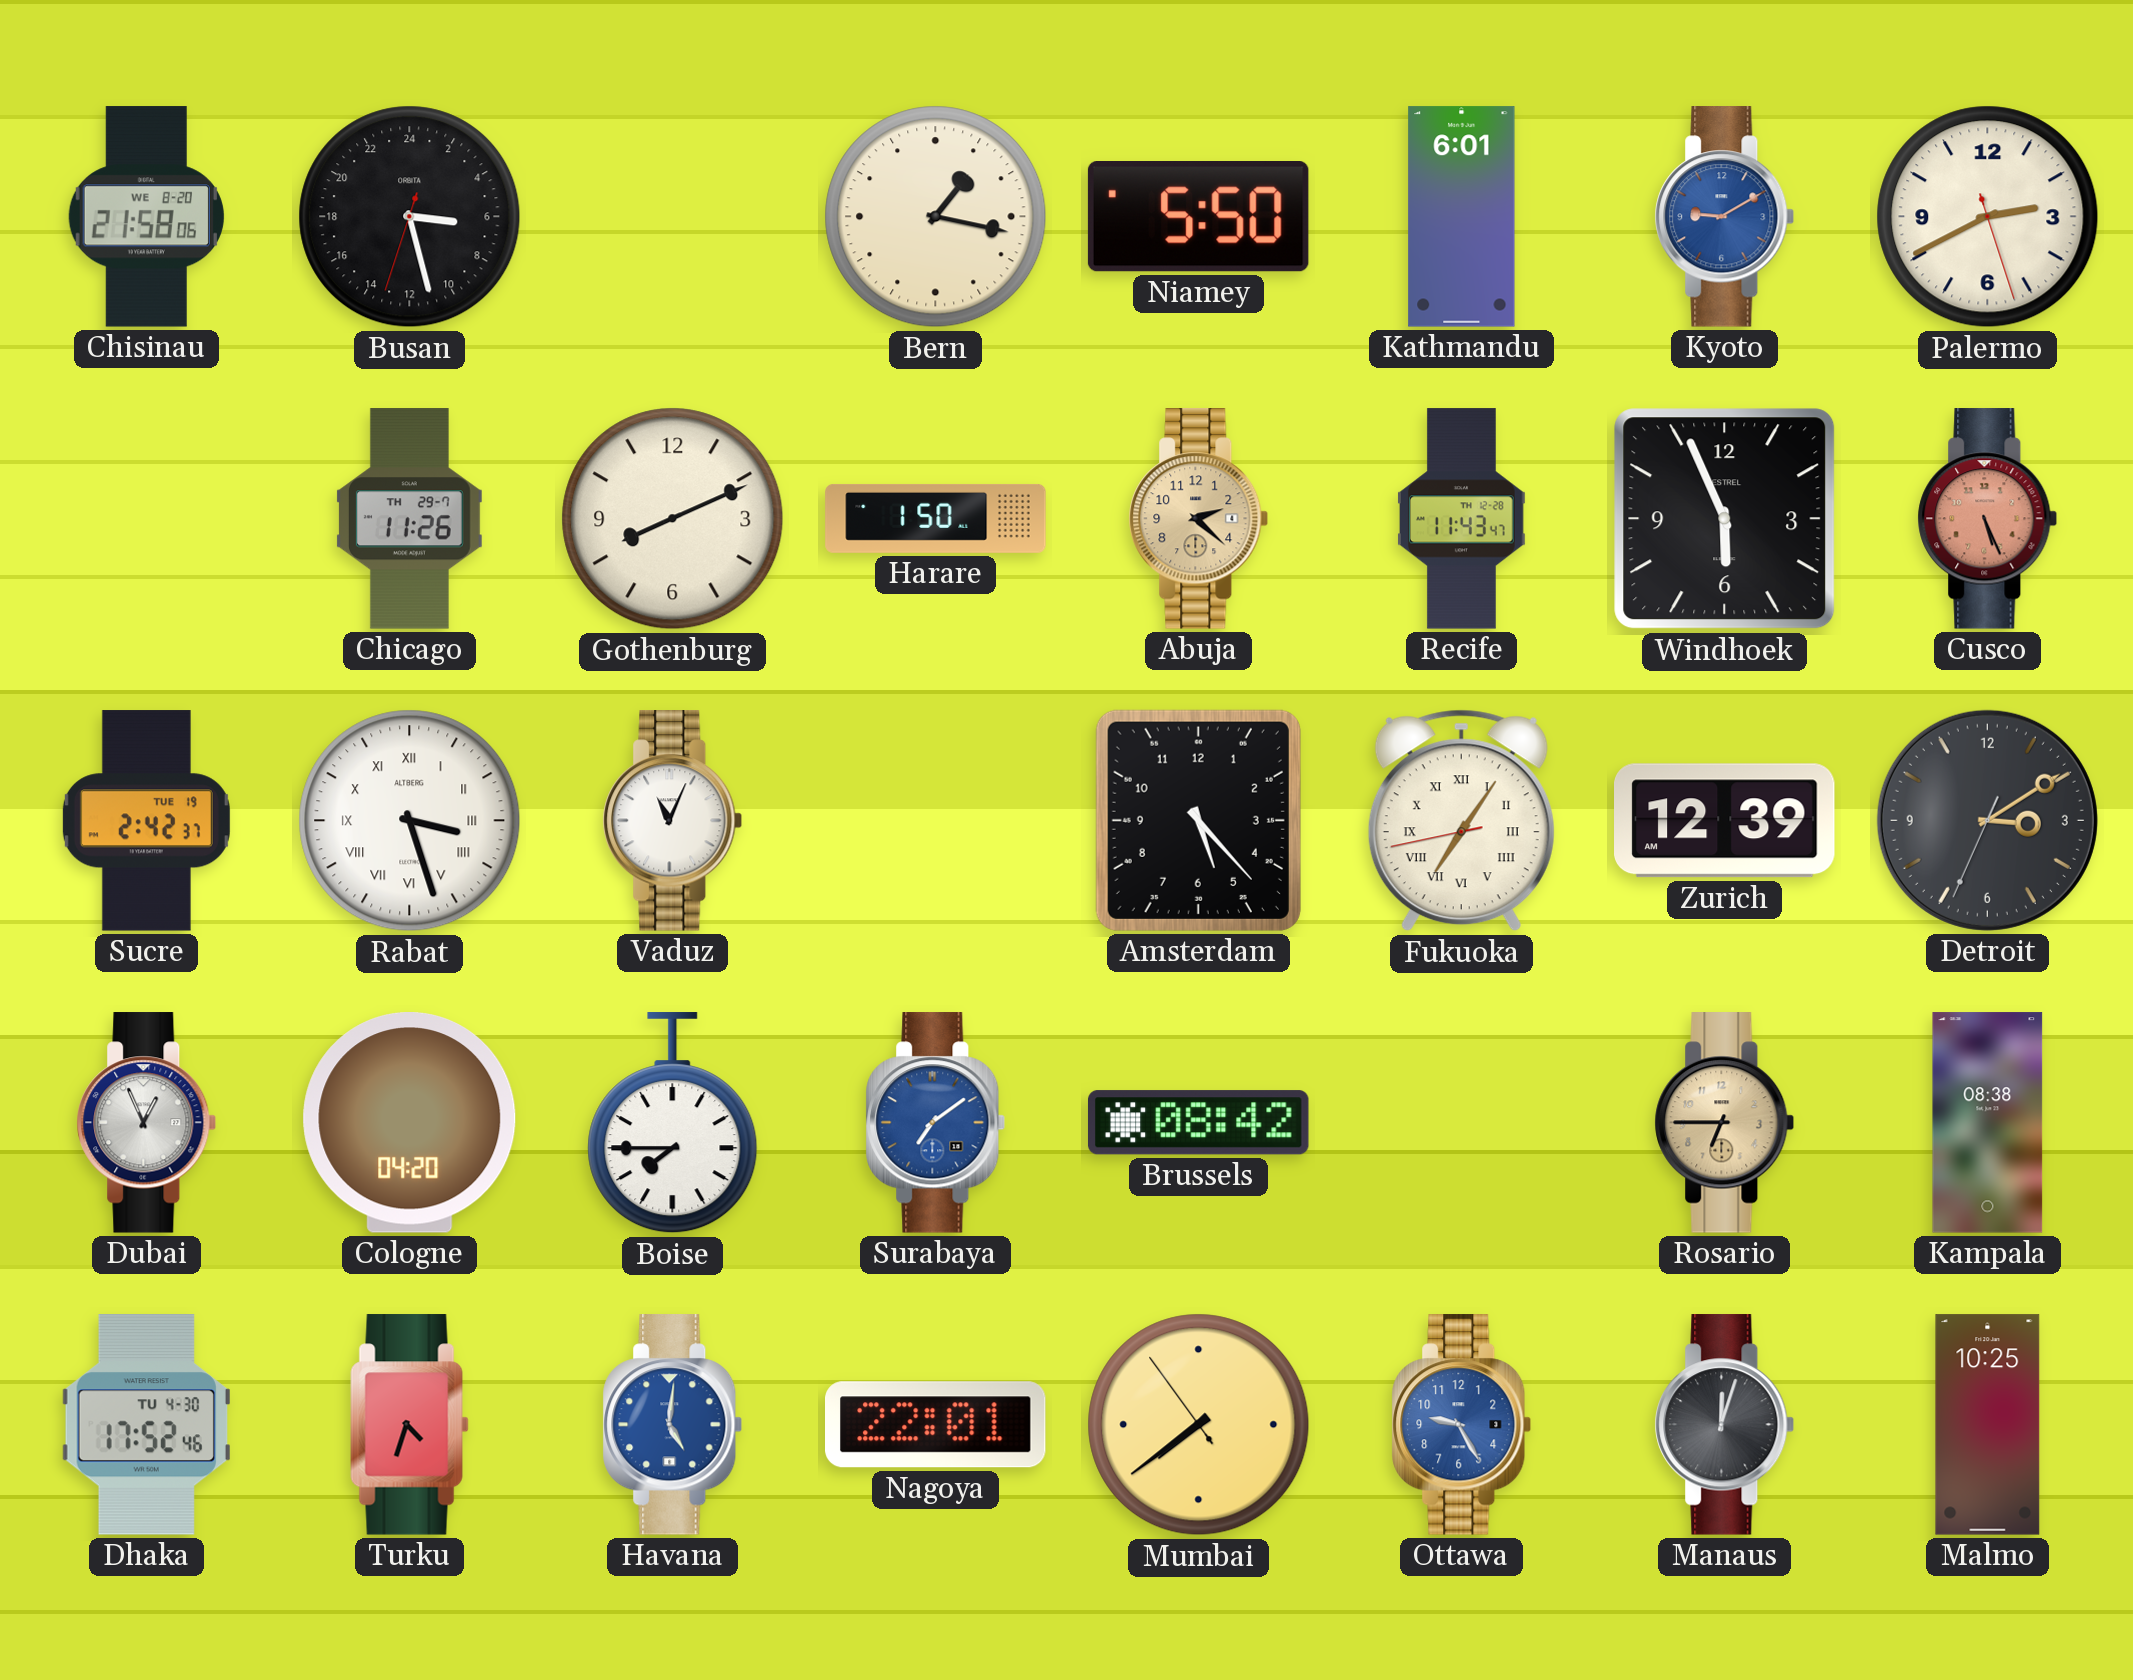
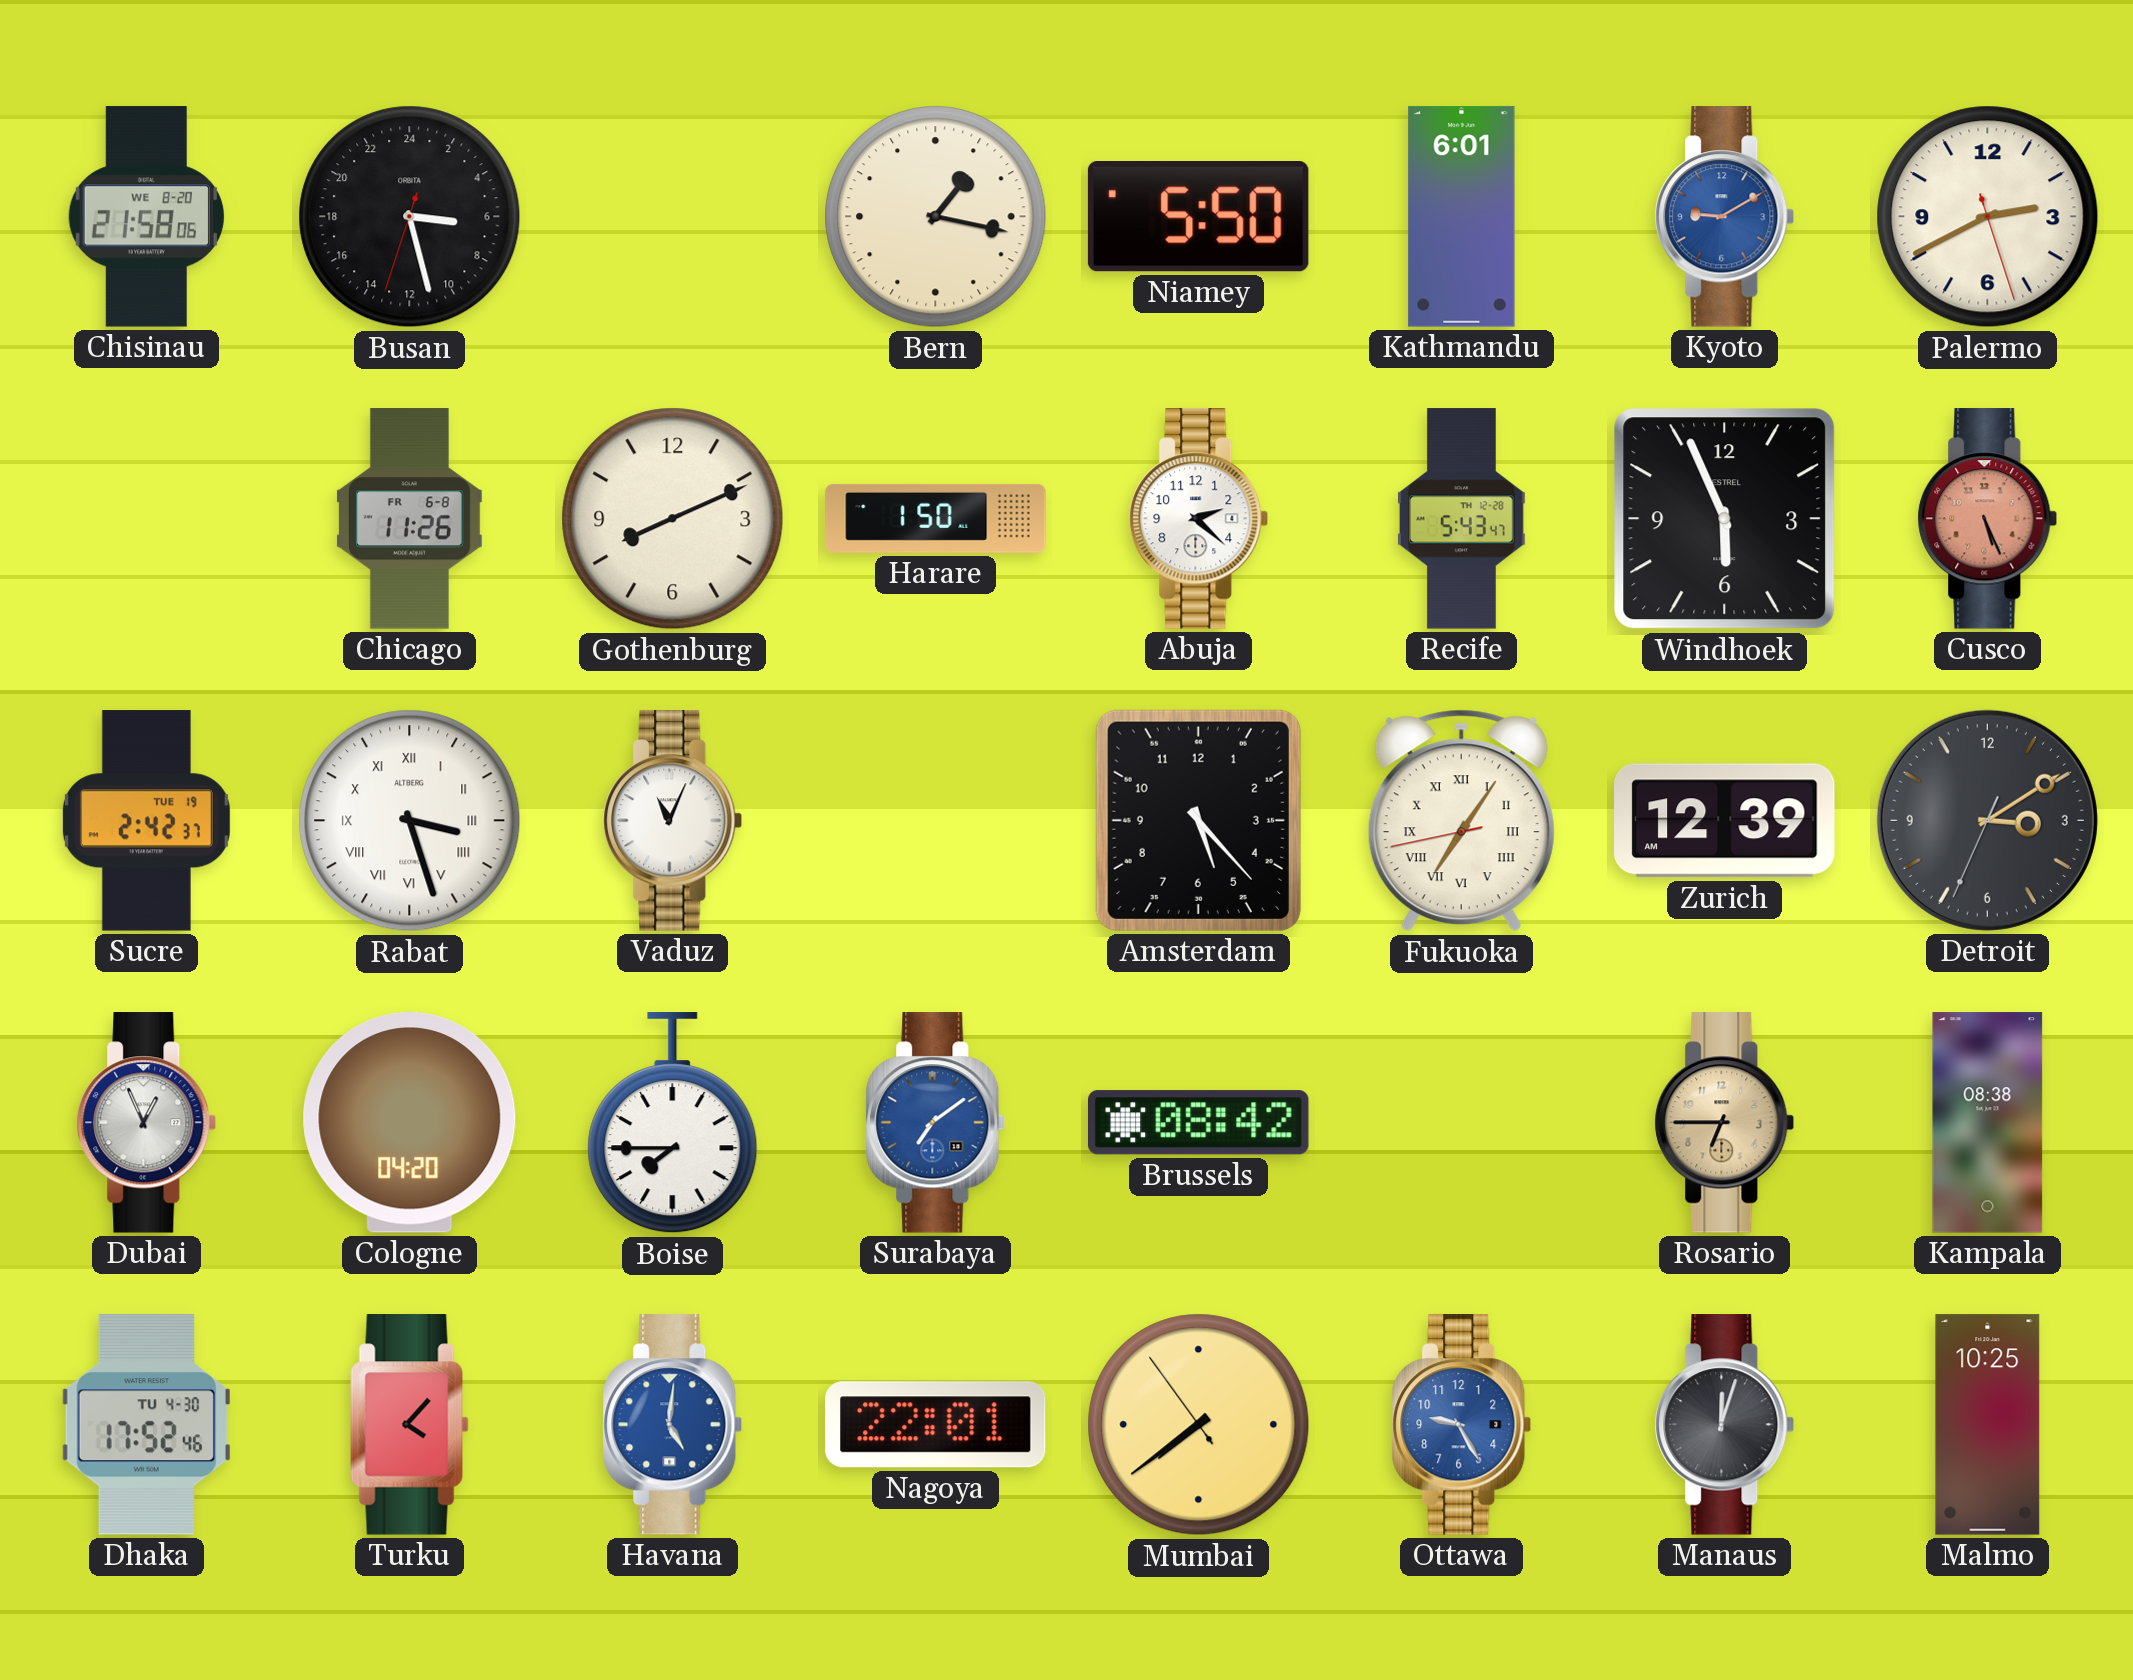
Chicago date: TH 29-7 -> FR 6-8
Abuja dial: champagne -> white
Recife: 11:43 -> 5:43
Turku: 4:33 -> 4:07
